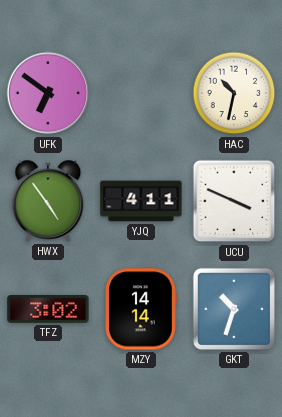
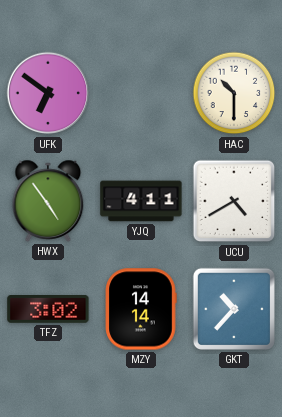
HAC: 10:32 -> 10:30
UCU: 3:49 -> 4:40
GKT: 10:33 -> 10:37
